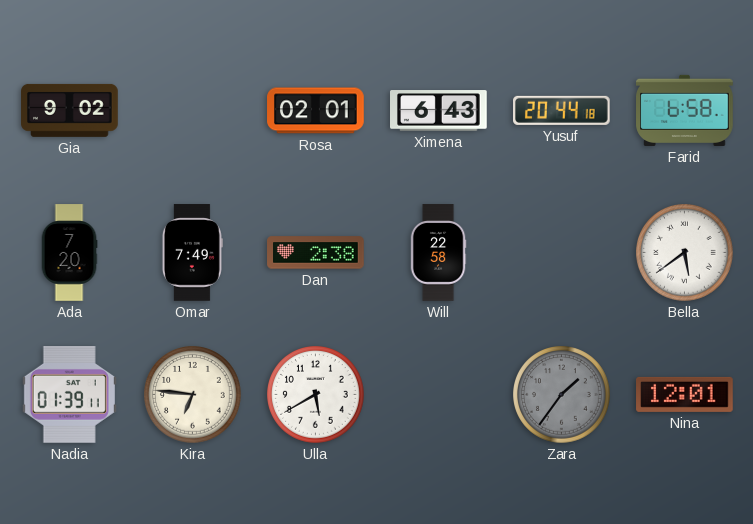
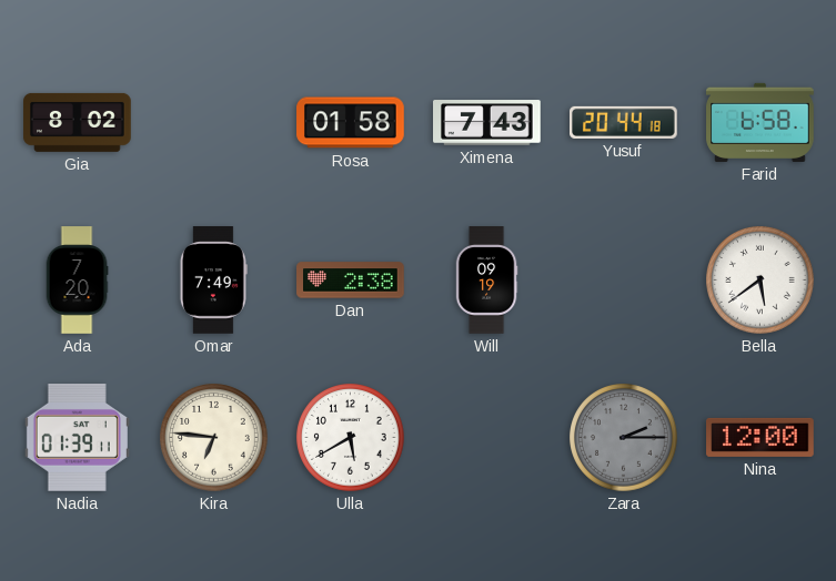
Gia: 9:02 -> 8:02
Rosa: 02:01 -> 01:58
Ximena: 6:43 -> 7:43
Will: 22:58 -> 09:19
Zara: 1:36 -> 2:15
Nina: 12:01 -> 12:00
